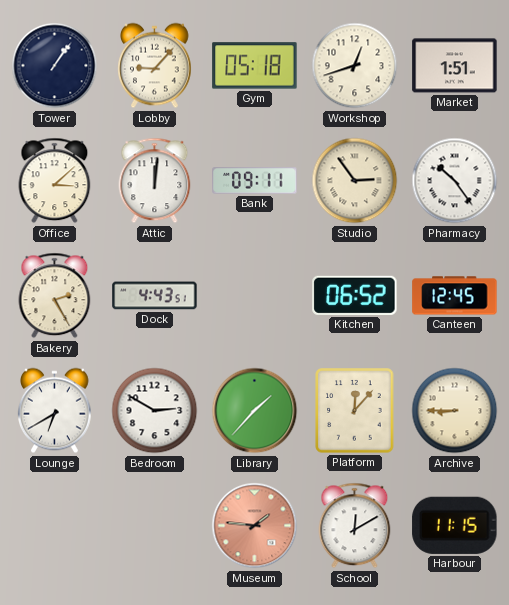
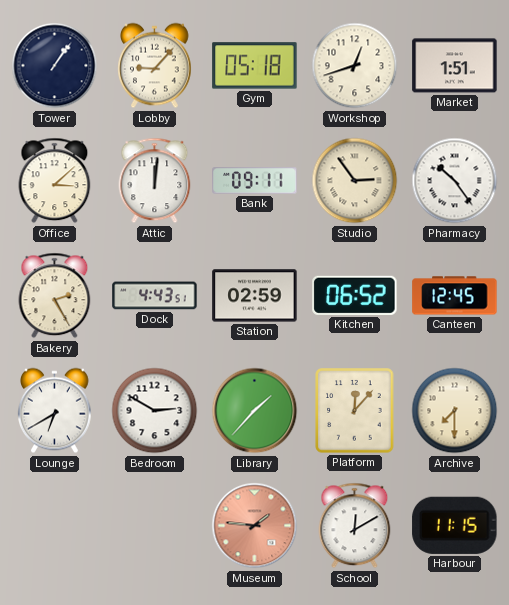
Station: none -> 02:59
Archive: 8:45 -> 7:30
